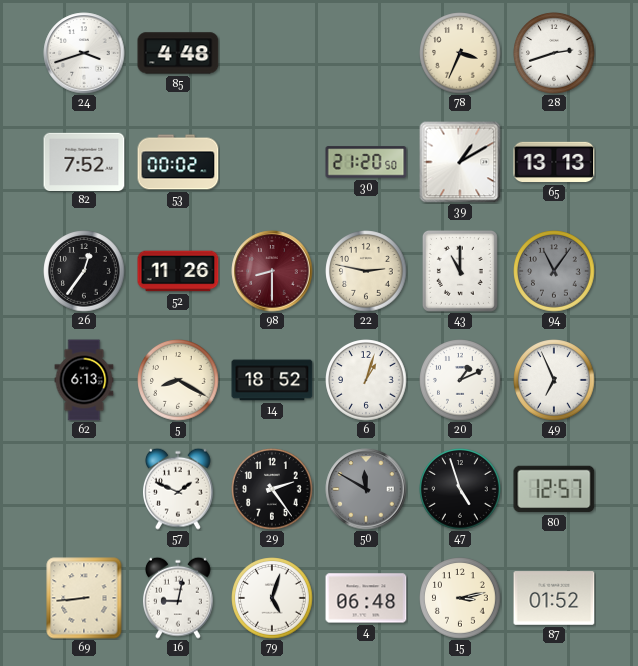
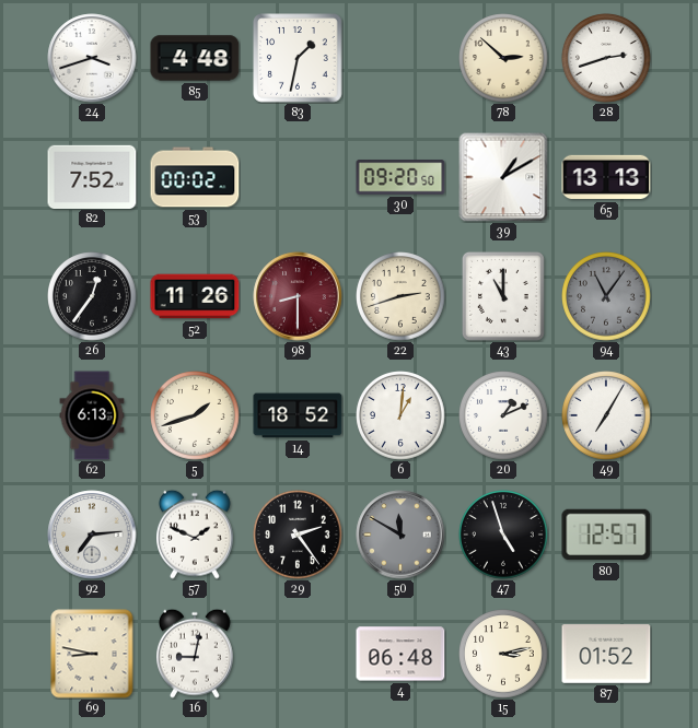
83: none -> 1:32
78: 3:34 -> 2:52
30: 21:20 -> 09:20
22: 2:47 -> 2:42
5: 8:20 -> 1:42
6: 1:03 -> 1:01
49: 6:56 -> 7:05
92: none -> 7:14
69: 8:44 -> 8:47
79: 5:03 -> none
